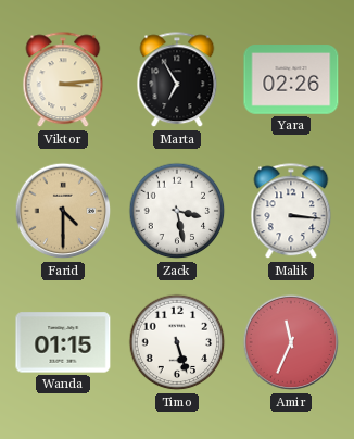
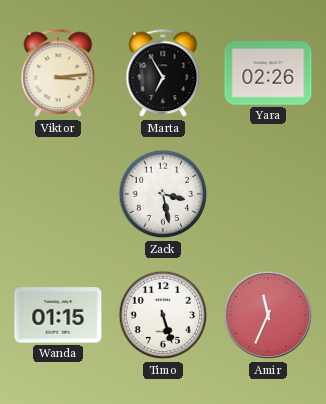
Farid: 4:30 -> none
Malik: 3:16 -> none
